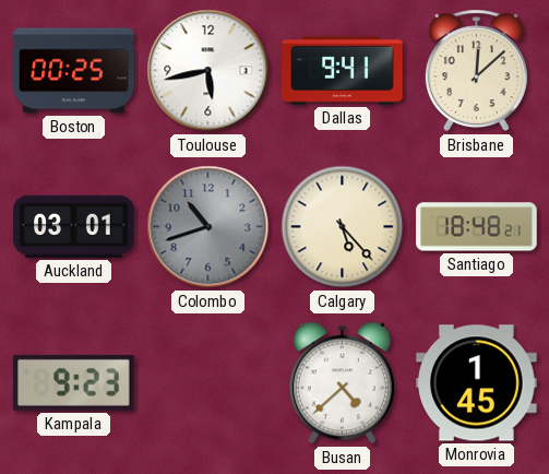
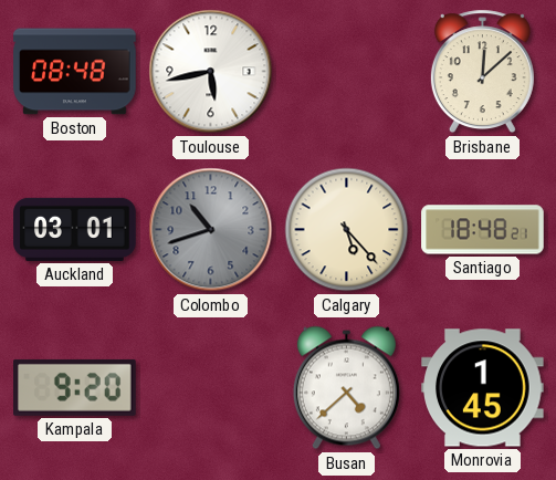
Boston: 00:25 -> 08:48
Dallas: 9:41 -> none
Kampala: 9:23 -> 9:20
